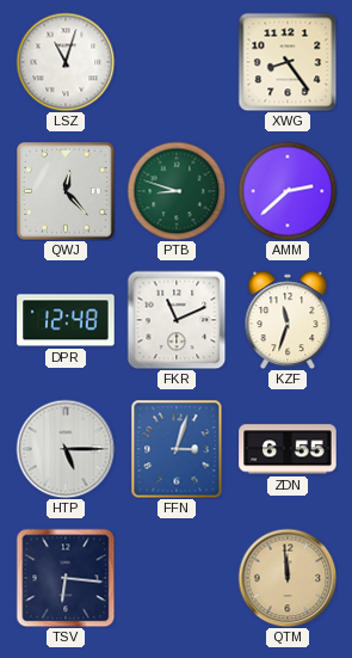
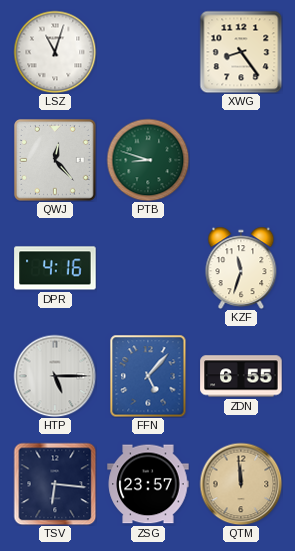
AMM: 2:38 -> none
DPR: 12:48 -> 4:16
FKR: 11:11 -> none
FFN: 3:03 -> 5:07
ZSG: none -> 23:57
